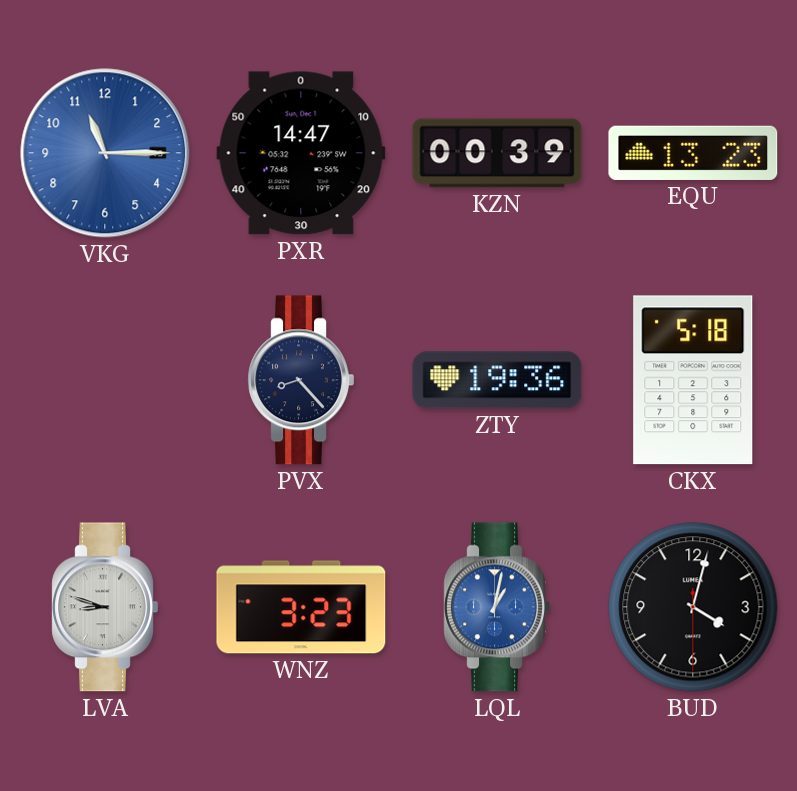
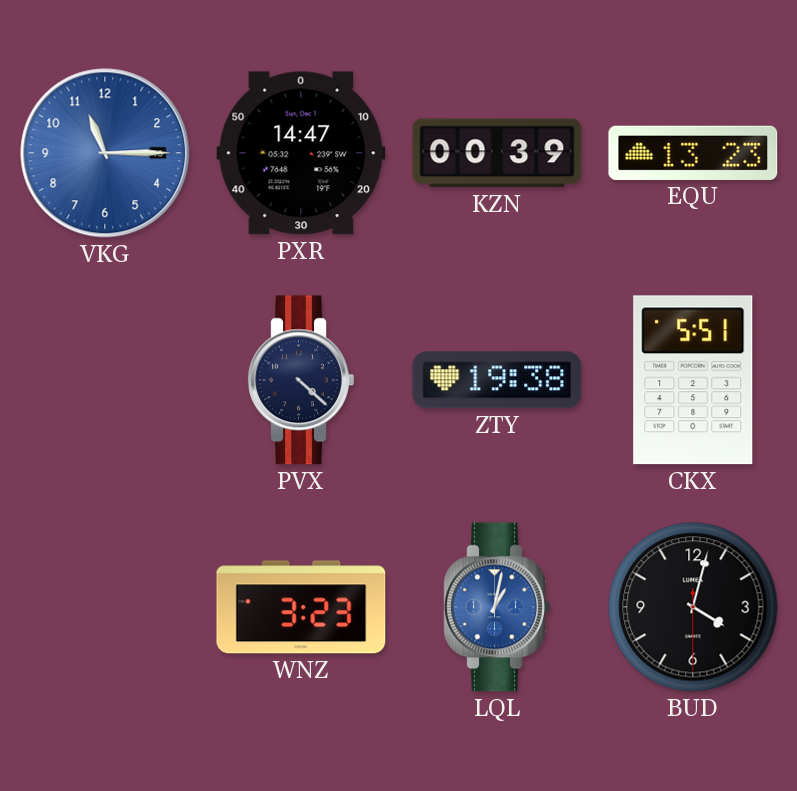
PVX: 8:23 -> 4:22
ZTY: 19:36 -> 19:38
CKX: 5:18 -> 5:51
LVA: 8:48 -> none
